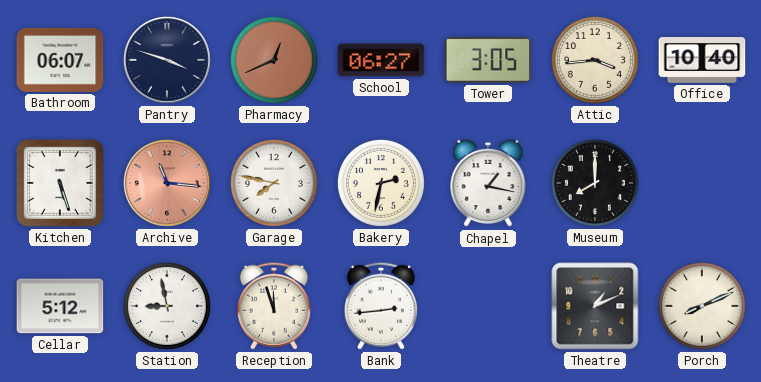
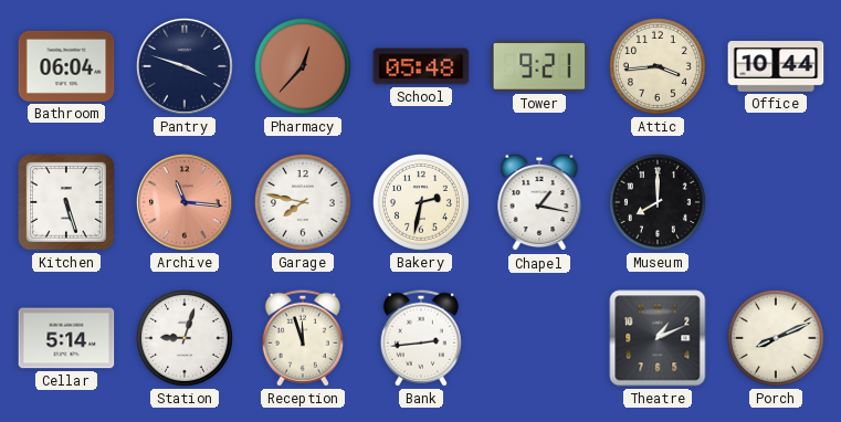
Bathroom: 06:07 -> 06:04
Pharmacy: 12:41 -> 12:37
School: 06:27 -> 05:48
Tower: 3:05 -> 9:21
Office: 10:40 -> 10:44
Cellar: 5:12 -> 5:14
Station: 8:58 -> 9:03
